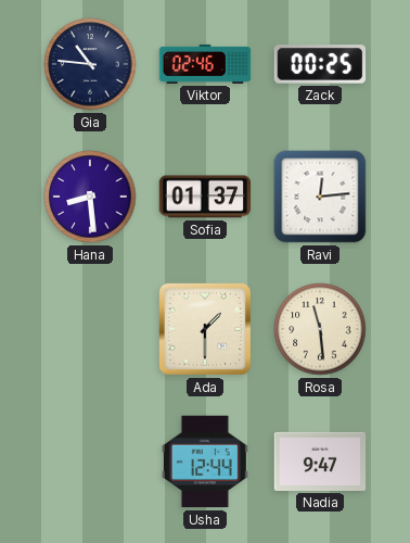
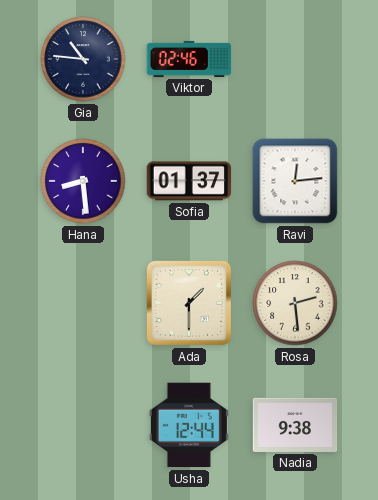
Zack: 00:25 -> none
Rosa: 11:29 -> 2:29
Nadia: 9:47 -> 9:38
